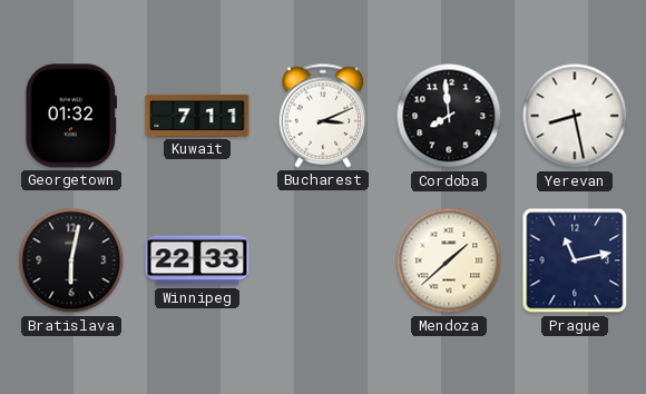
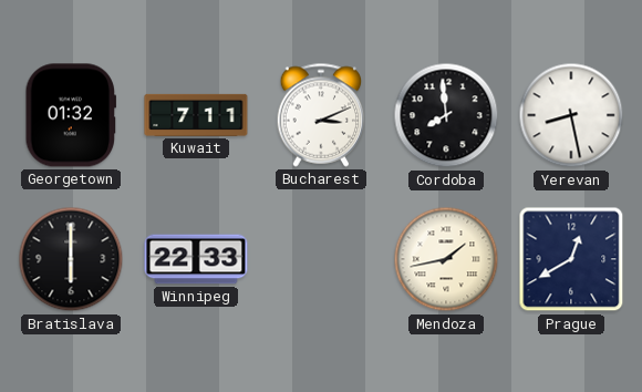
Bratislava: 6:02 -> 6:00
Mendoza: 1:38 -> 1:43
Prague: 11:13 -> 12:40
